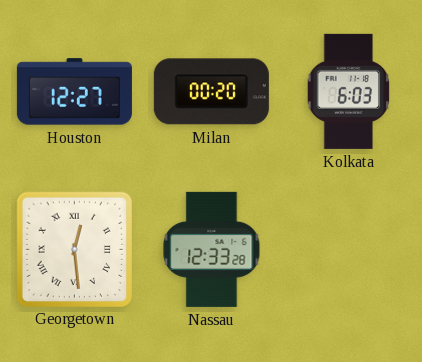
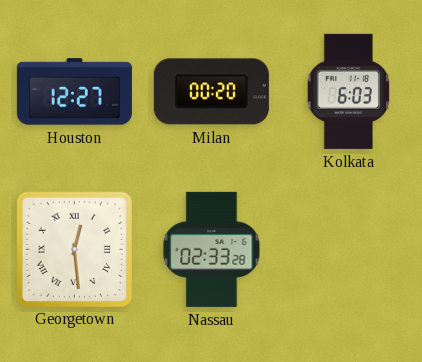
Nassau: 12:33 -> 02:33
